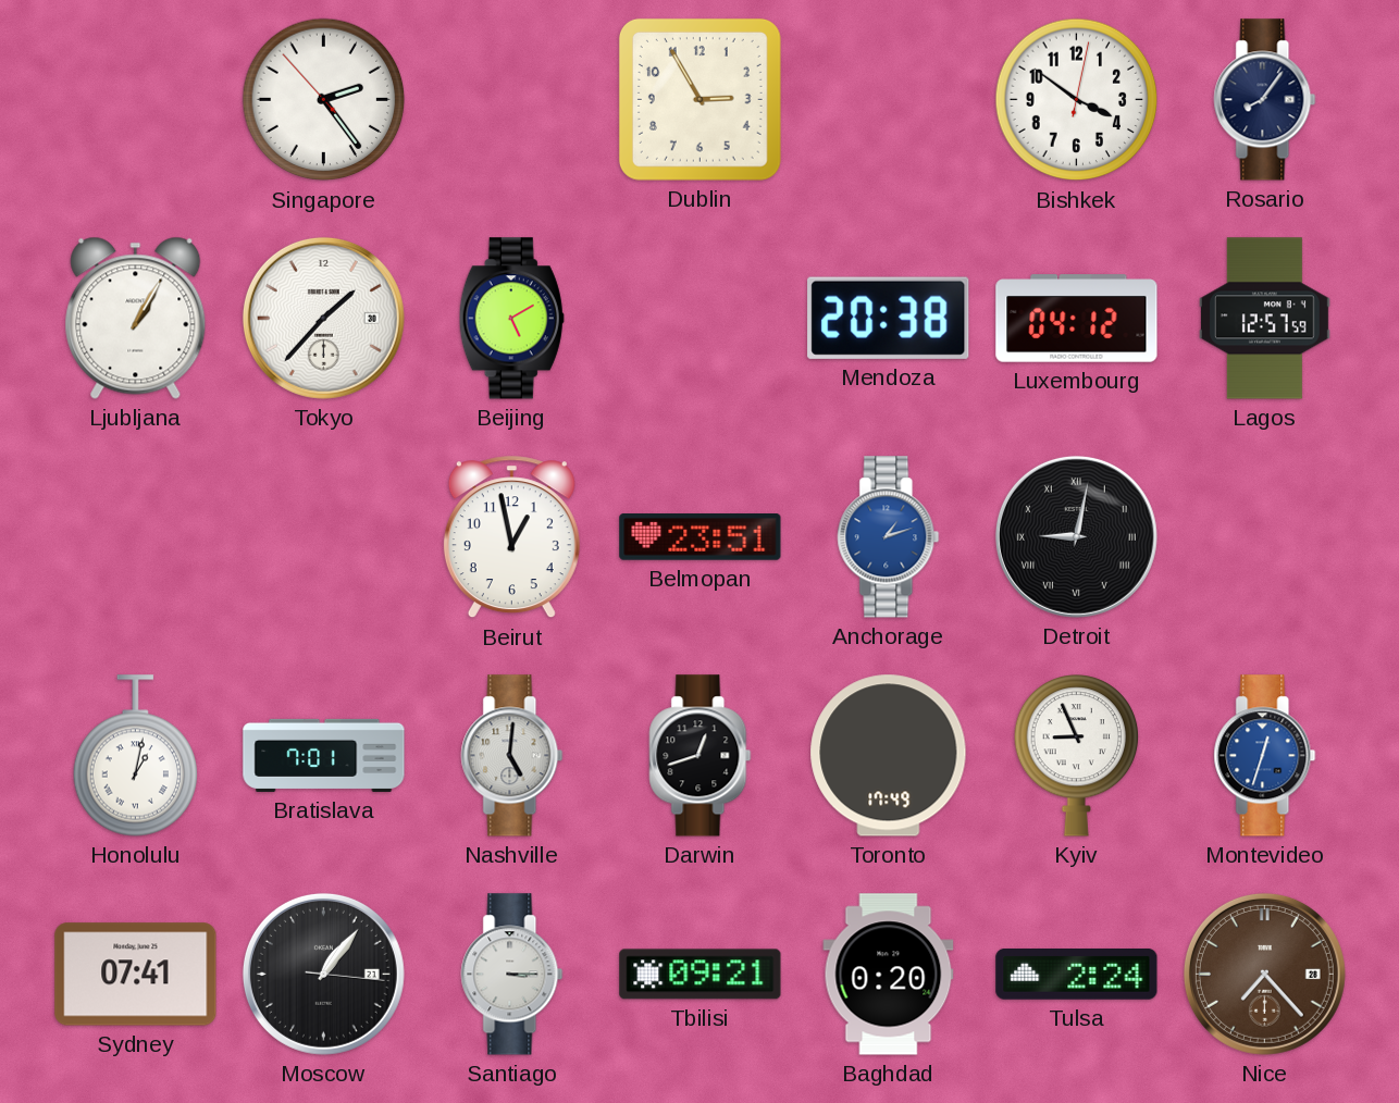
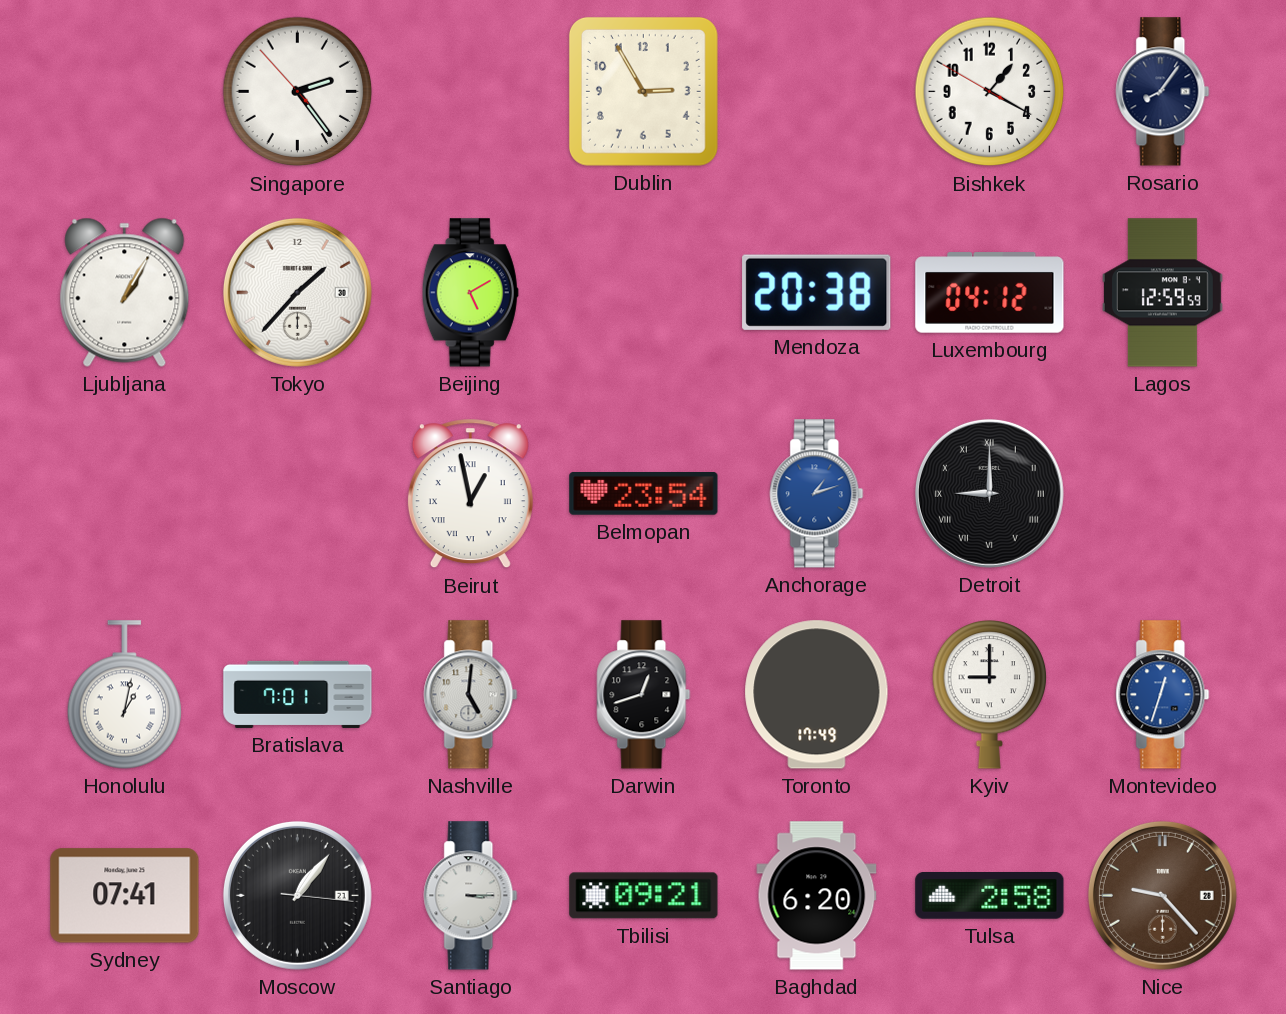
Bishkek: 3:51 -> 1:19
Lagos: 12:57 -> 12:59
Beirut numerals: Arabic -> Roman
Belmopan: 23:51 -> 23:54
Detroit: 9:02 -> 9:00
Kyiv: 8:56 -> 9:00
Baghdad: 0:20 -> 6:20
Tulsa: 2:24 -> 2:58
Nice: 7:23 -> 9:23
